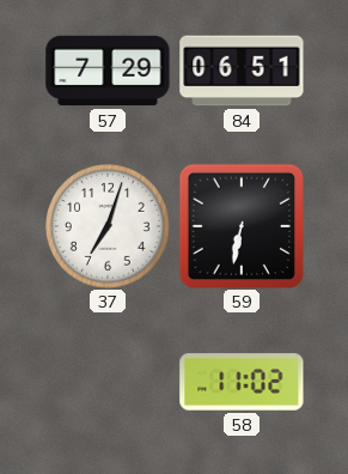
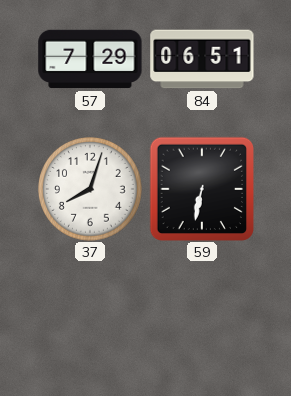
37: 7:03 -> 8:03
58: 11:02 -> none
